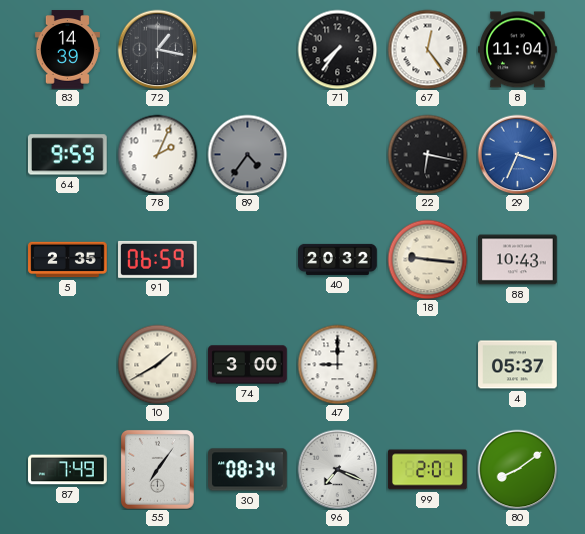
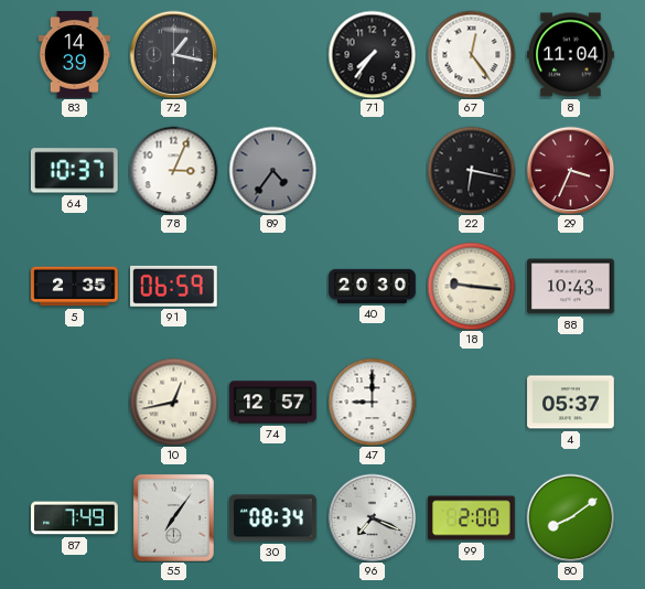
64: 9:59 -> 10:37
78: 2:04 -> 3:04
29 dial: blue -> burgundy
40: 20:32 -> 20:30
10: 1:40 -> 12:43
74: 3:00 -> 12:57
99: 2:01 -> 2:00
